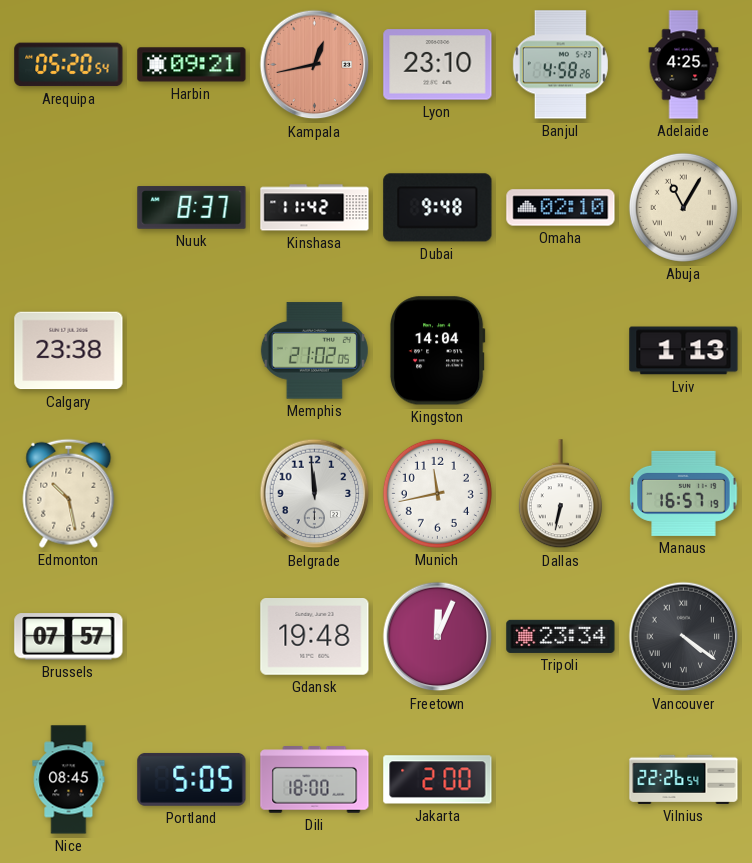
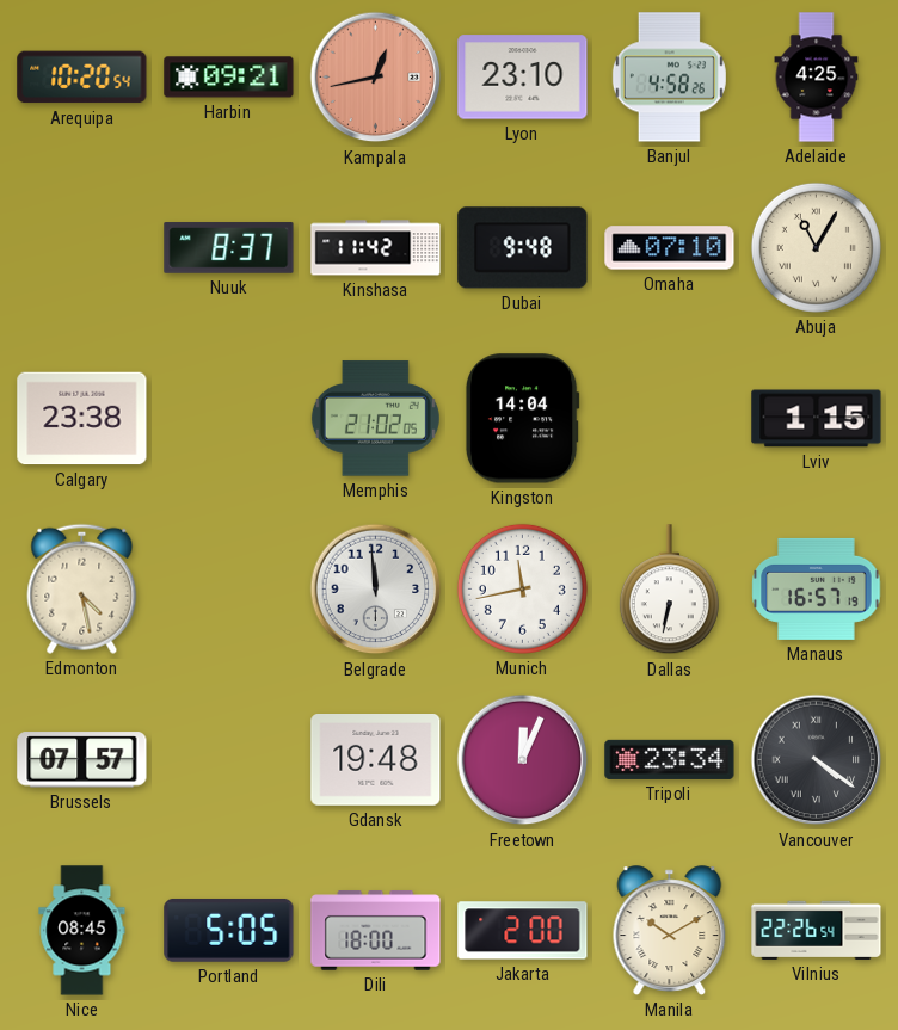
Arequipa: 05:20 -> 10:20
Omaha: 02:10 -> 07:10
Lviv: 1:13 -> 1:15
Edmonton: 10:28 -> 4:28
Manila: none -> 10:10
